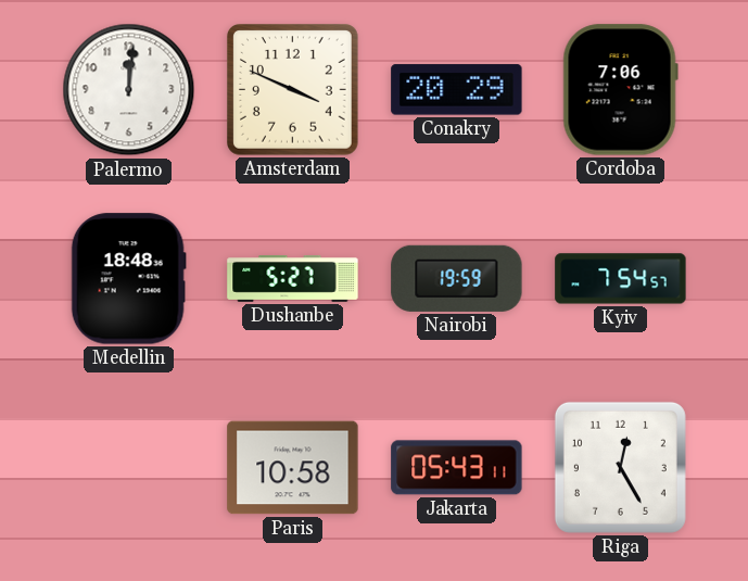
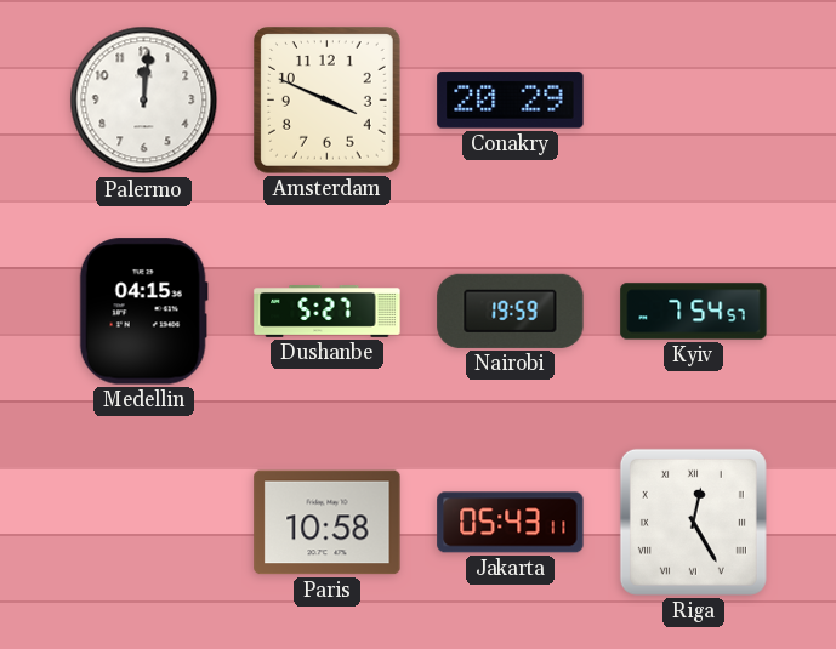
Cordoba: 7:06 -> none
Medellin: 18:48 -> 04:15
Riga numerals: Arabic -> Roman
